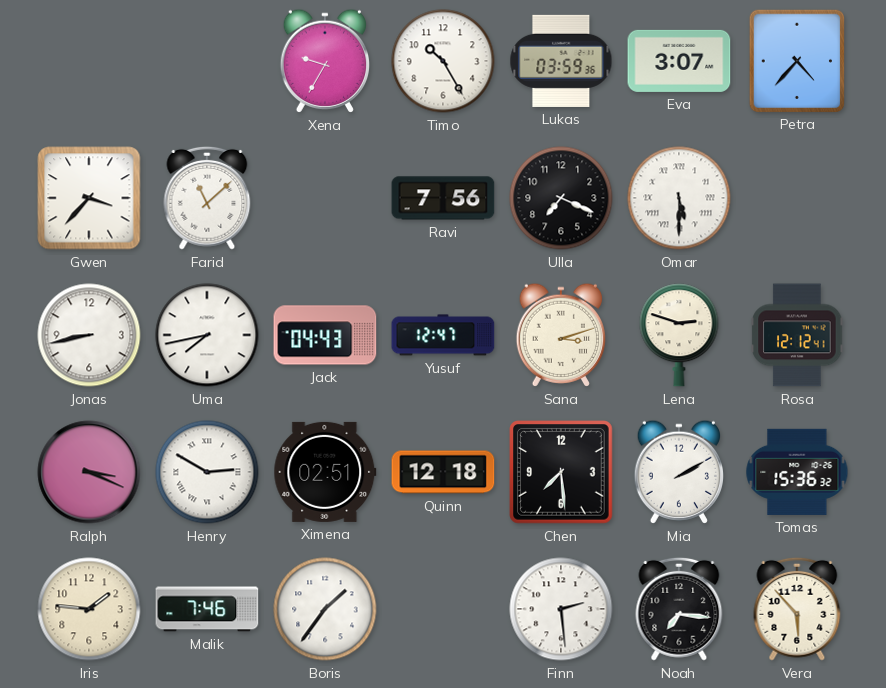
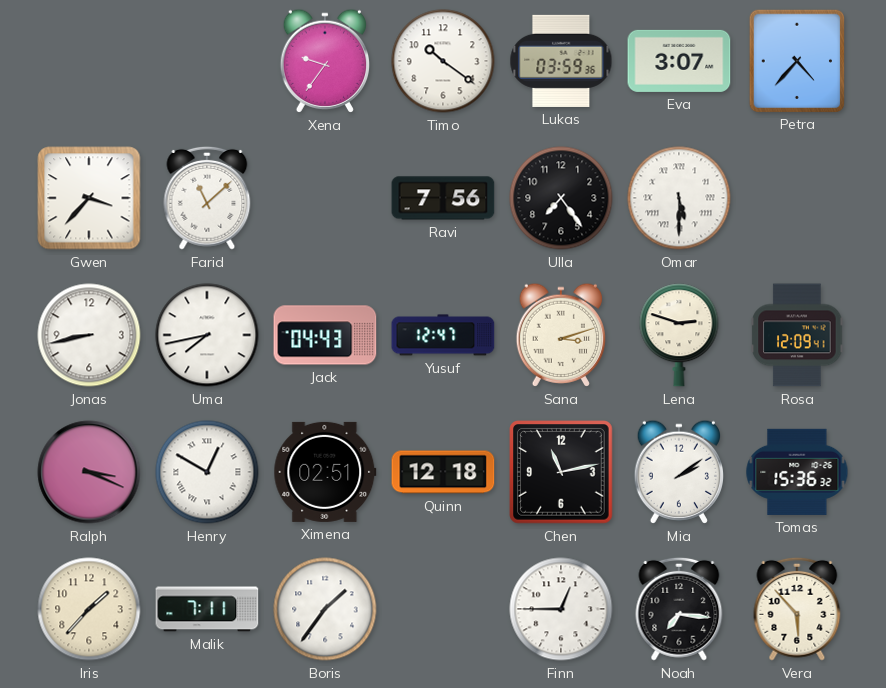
Xena: 9:35 -> 9:36
Timo: 10:25 -> 10:21
Ulla: 7:19 -> 7:24
Rosa: 12:12 -> 12:09
Henry: 2:50 -> 12:50
Chen: 7:29 -> 11:13
Mia: 2:10 -> 2:09
Iris: 1:46 -> 1:37
Malik: 7:46 -> 7:11
Finn: 2:29 -> 12:45
